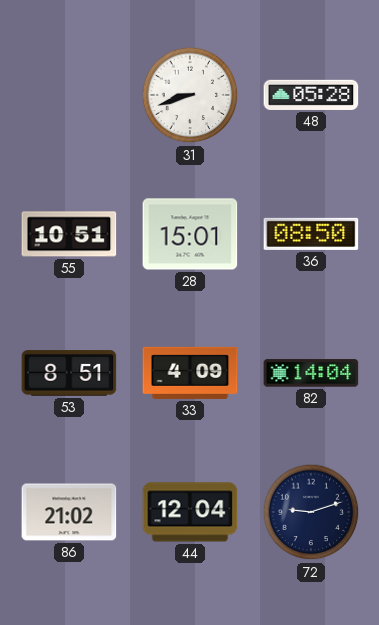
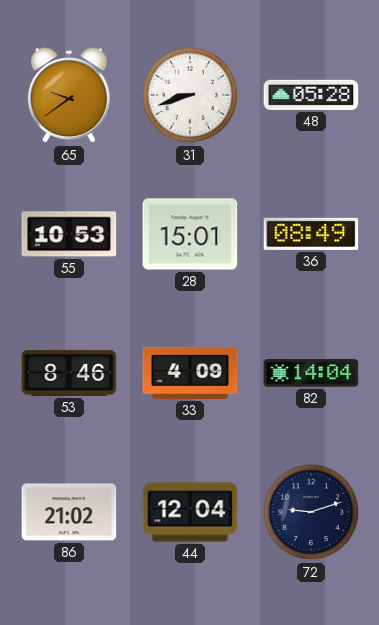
65: none -> 9:39
55: 10:51 -> 10:53
36: 08:50 -> 08:49
53: 8:51 -> 8:46
